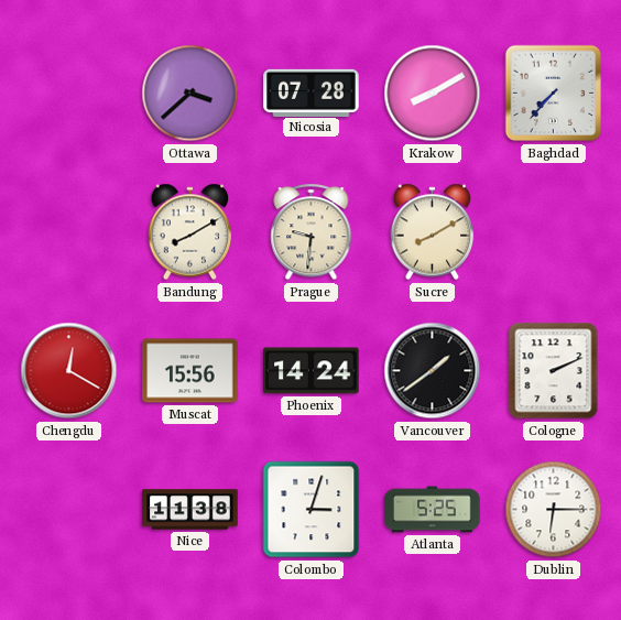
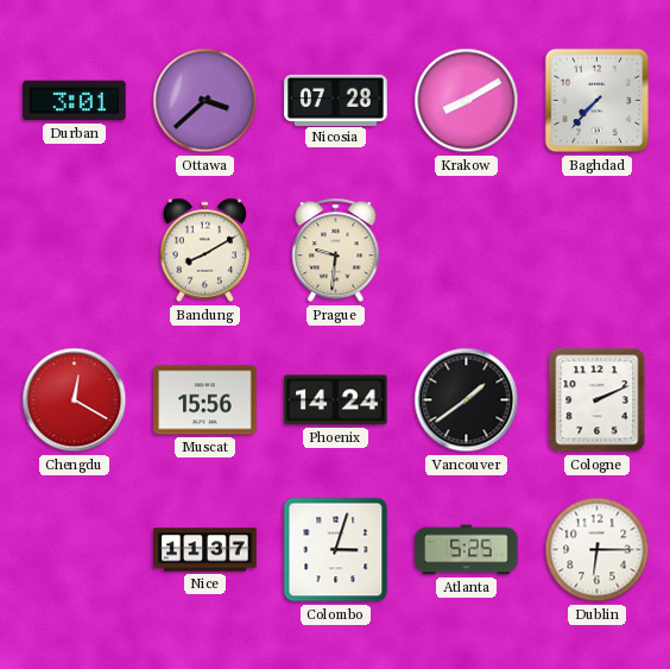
Durban: none -> 3:01
Sucre: 8:10 -> none
Nice: 11:38 -> 11:37
